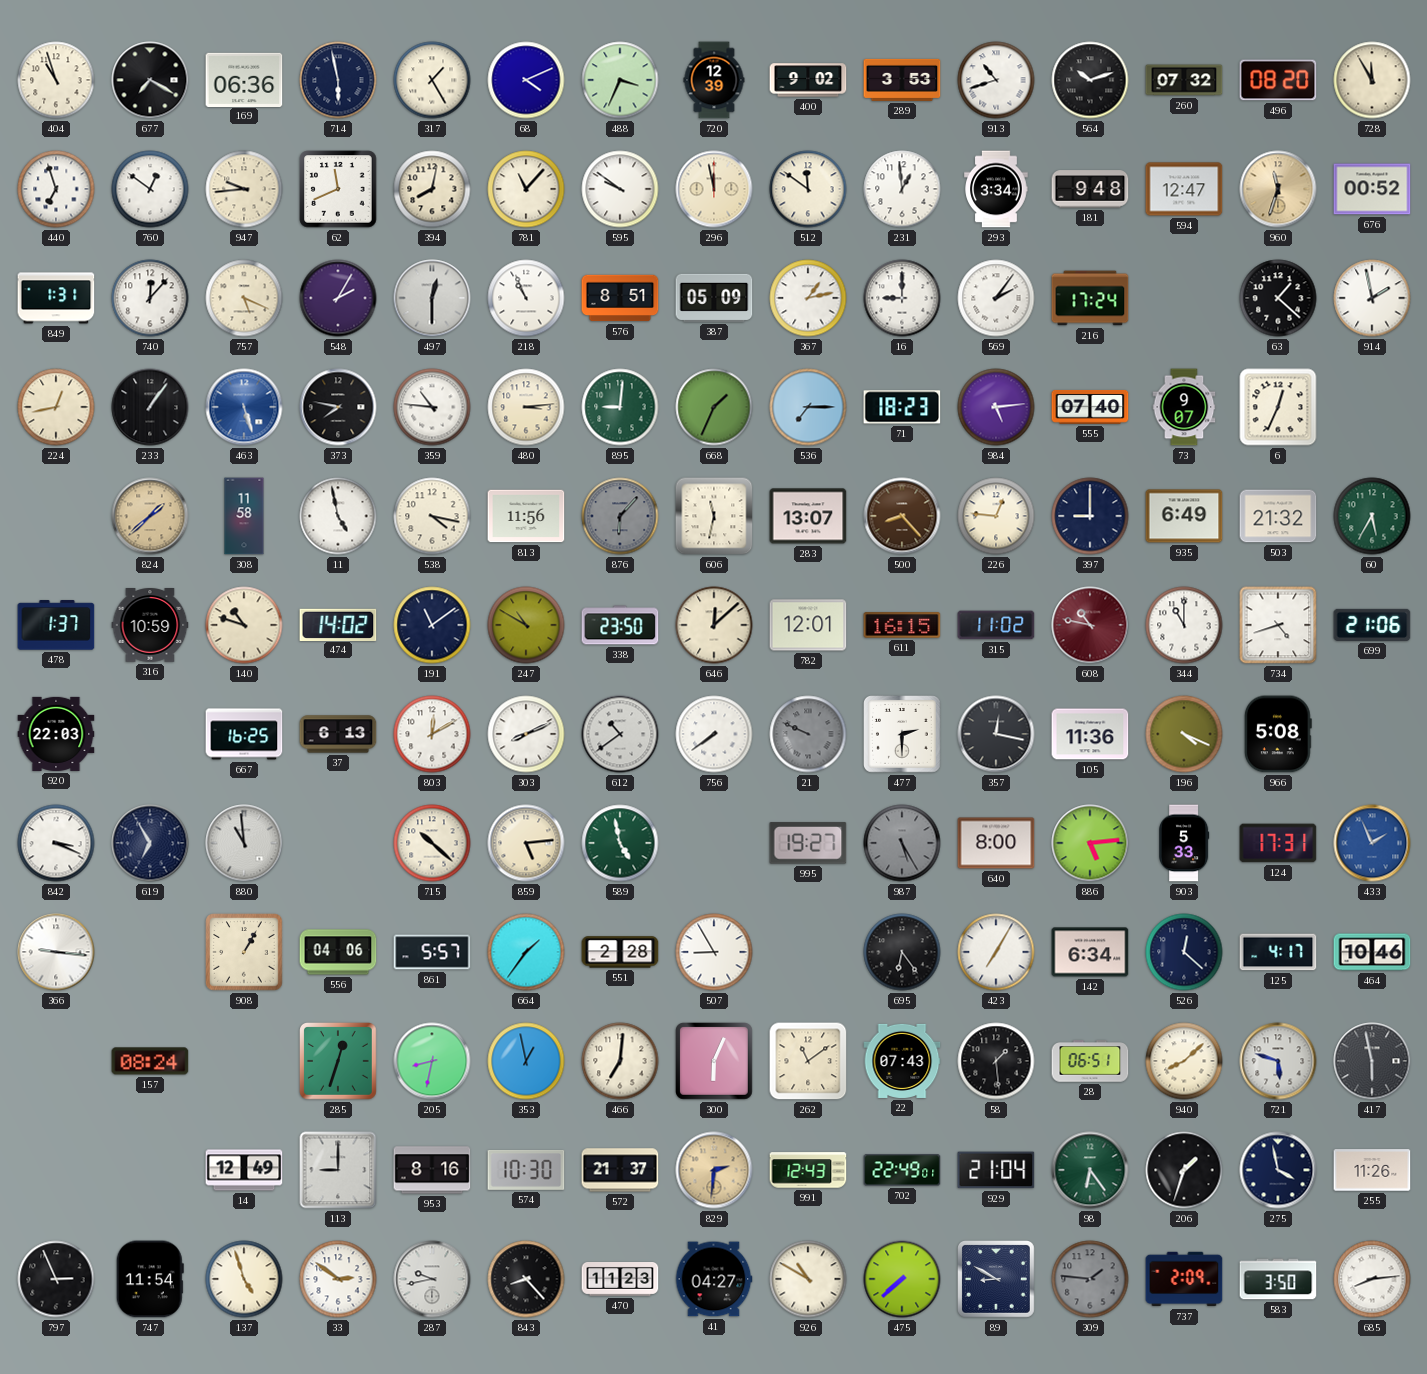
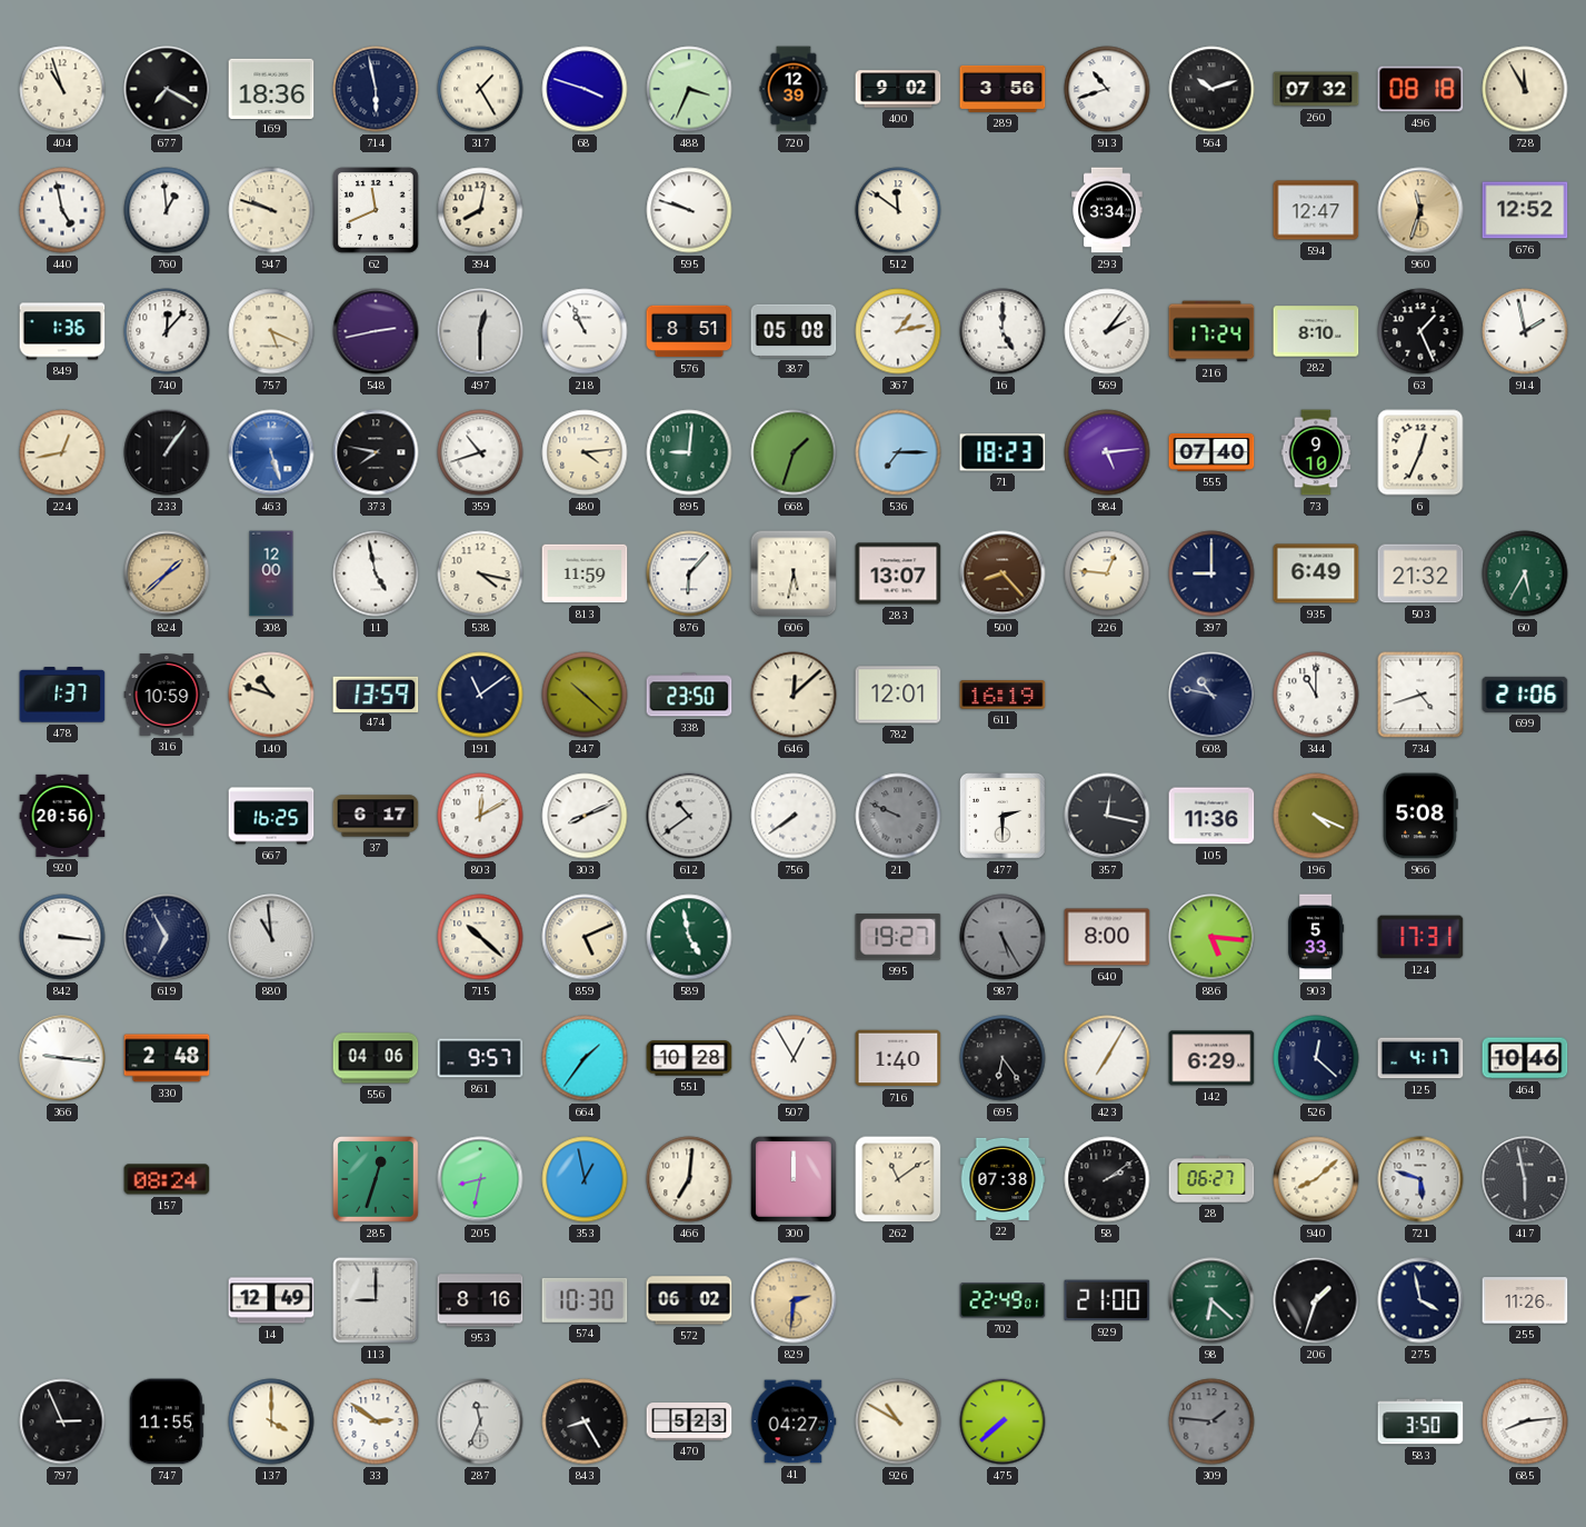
169: 06:36 -> 18:36
68: 4:11 -> 3:48
289: 3:53 -> 3:56
496: 08:20 -> 08:18
440: 6:57 -> 4:58
760: 12:51 -> 12:59
947: 9:44 -> 9:48
781: 11:07 -> none
595: 9:51 -> 9:48
296: 11:58 -> none
231: 12:59 -> none
181: 9:48 -> none
676: 00:52 -> 12:52
849: 1:31 -> 1:36
548: 2:05 -> 2:43
387: 05:09 -> 05:08
16: 9:00 -> 5:00
282: none -> 8:10
63: 1:22 -> 1:26
359: 10:46 -> 10:42
480: 3:14 -> 4:14
668: 1:34 -> 1:33
73: 9:07 -> 9:10
308: 11:58 -> 12:00
813: 11:56 -> 11:59
876 dial: grey -> white
606: 11:32 -> 5:32
474: 14:02 -> 13:59
247: 10:50 -> 10:22
611: 16:15 -> 16:19
315: 11:02 -> none
608 dial: burgundy -> navy
920: 22:03 -> 20:56
37: 6:13 -> 6:17
842: 3:19 -> 3:16
859: 5:14 -> 5:11
886: 5:14 -> 5:16
433: 1:56 -> none
330: none -> 2:48
908: 1:05 -> none
861: 5:57 -> 9:57
551: 2:28 -> 10:28
507: 8:55 -> 12:55
716: none -> 1:40
142: 6:34 -> 6:29
300: 6:04 -> 12:00
22: 07:43 -> 07:38
58: 1:29 -> 2:09
28: 06:51 -> 06:27
572: 21:37 -> 06:02
991: 12:43 -> none
929: 21:04 -> 21:00
98: 6:24 -> 6:22
747: 11:54 -> 11:55
137: 4:57 -> 4:00
287: 9:43 -> 11:34
843: 8:23 -> 8:25
470: 11:23 -> 5:23
89: 8:50 -> none
737: 2:09 -> none
